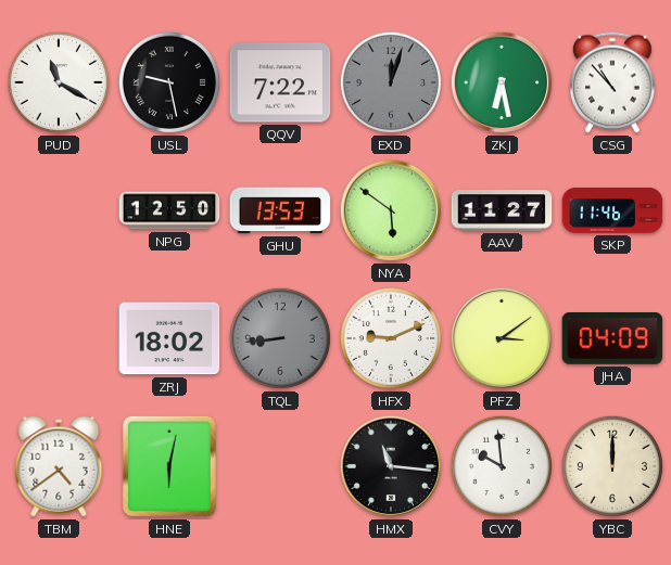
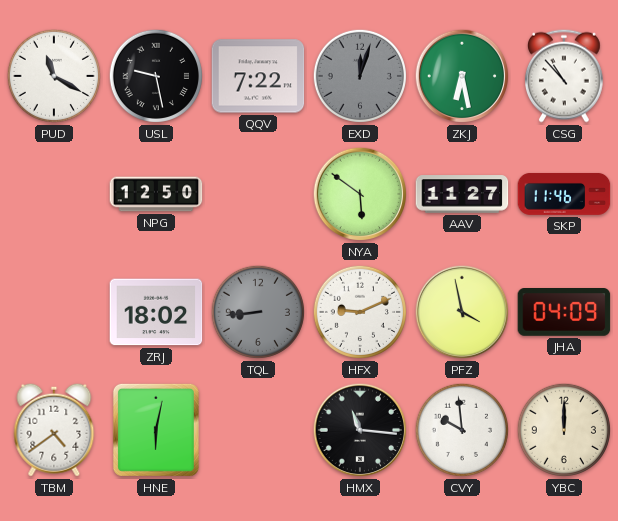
GHU: 13:53 -> none
PFZ: 3:09 -> 3:58
